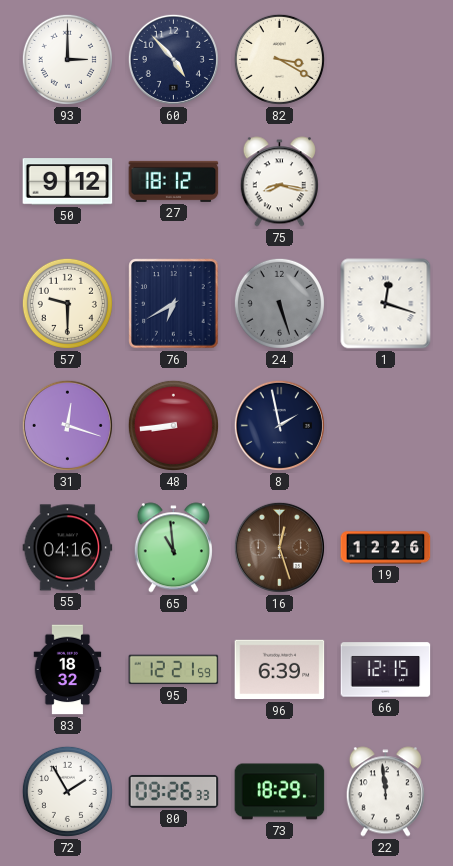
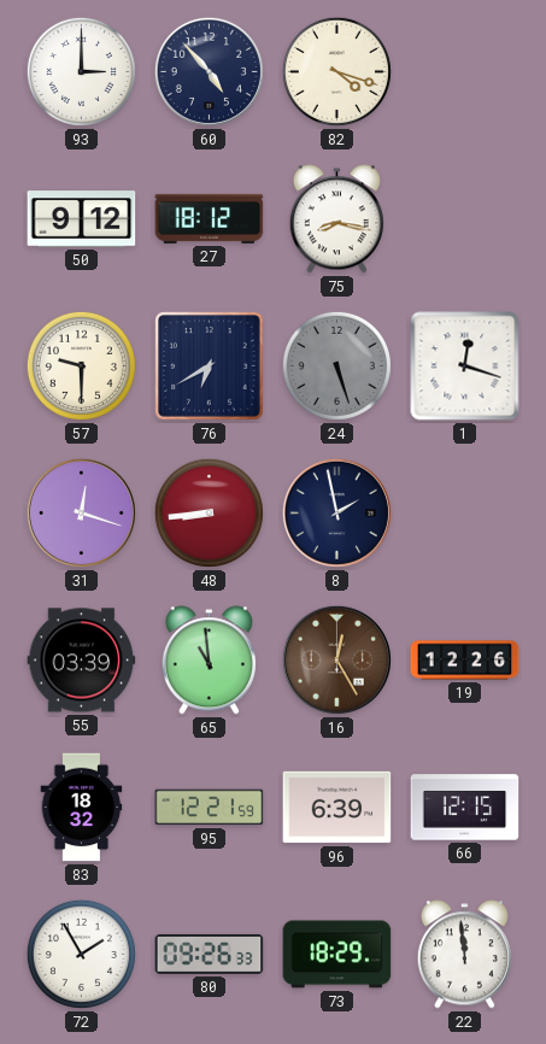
82: 3:20 -> 4:18
55: 04:16 -> 03:39
16: 12:27 -> 12:25
